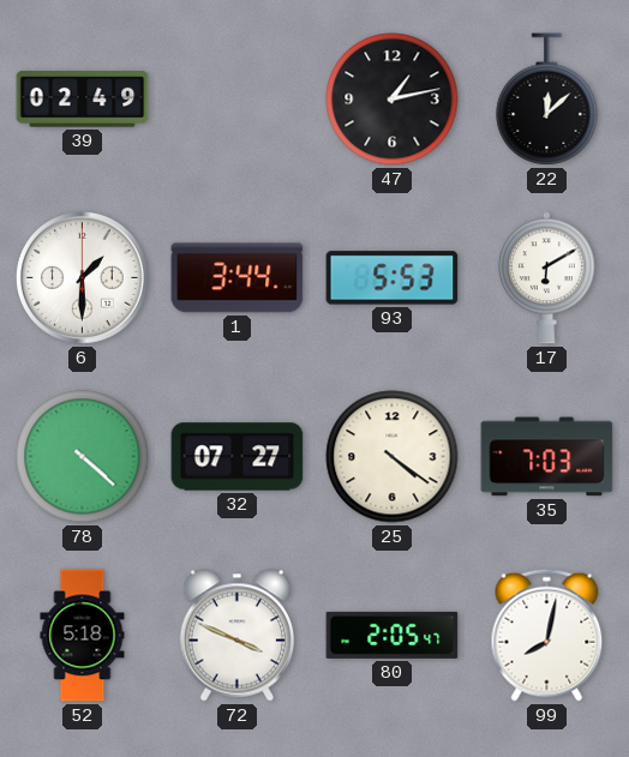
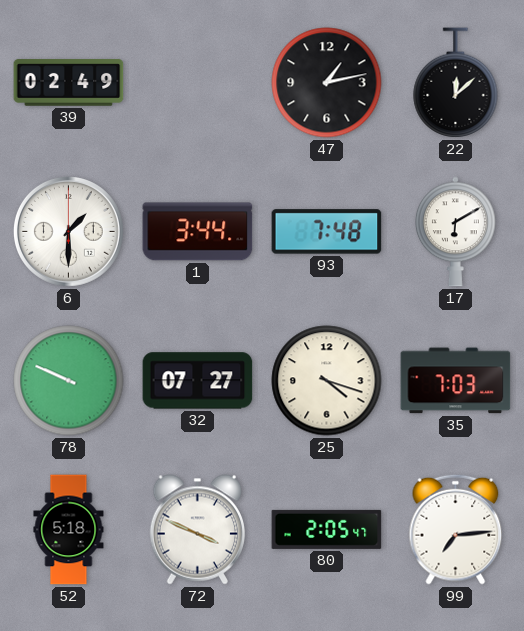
93: 5:53 -> 7:48
78: 4:22 -> 9:49
25: 4:21 -> 4:18
99: 8:02 -> 7:14
